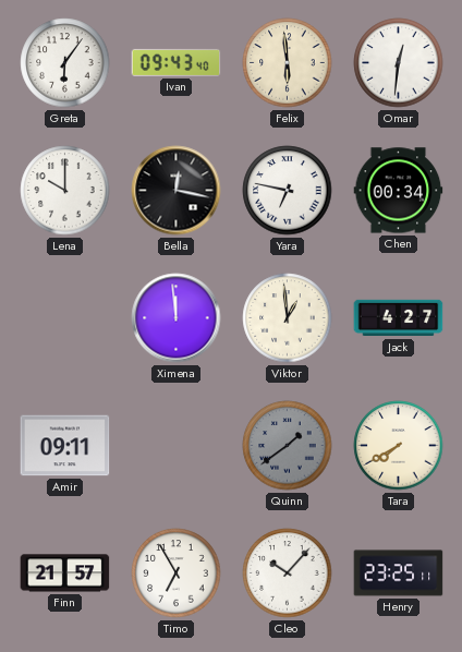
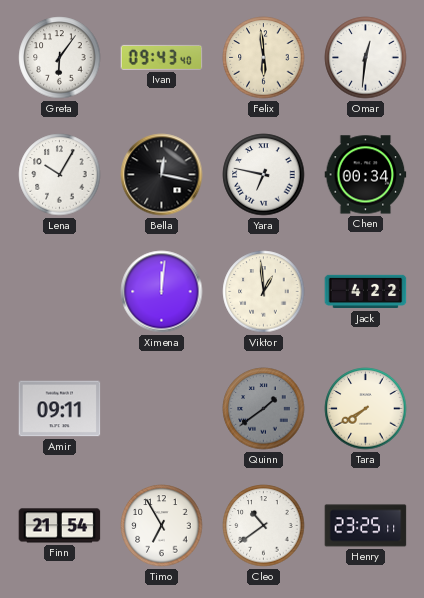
Lena: 10:00 -> 10:05
Ximena: 11:59 -> 12:01
Jack: 4:27 -> 4:22
Finn: 21:57 -> 21:54
Cleo: 10:07 -> 10:39
